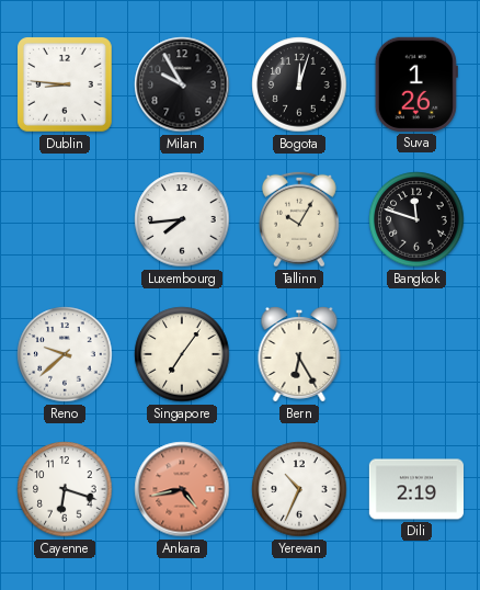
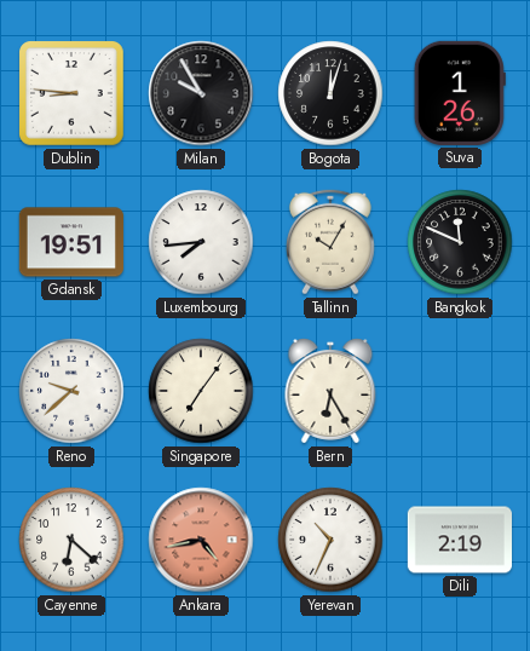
Gdansk: none -> 19:51
Bangkok: 11:48 -> 11:49
Cayenne: 6:18 -> 6:22
